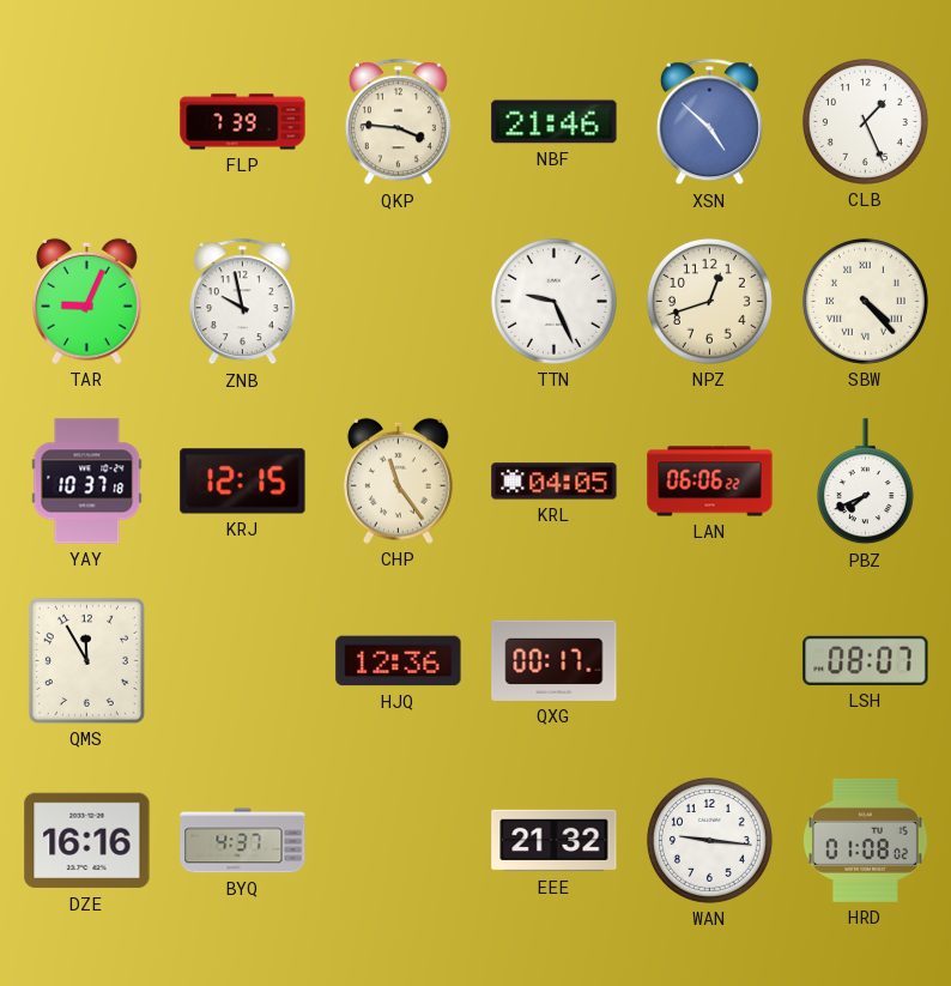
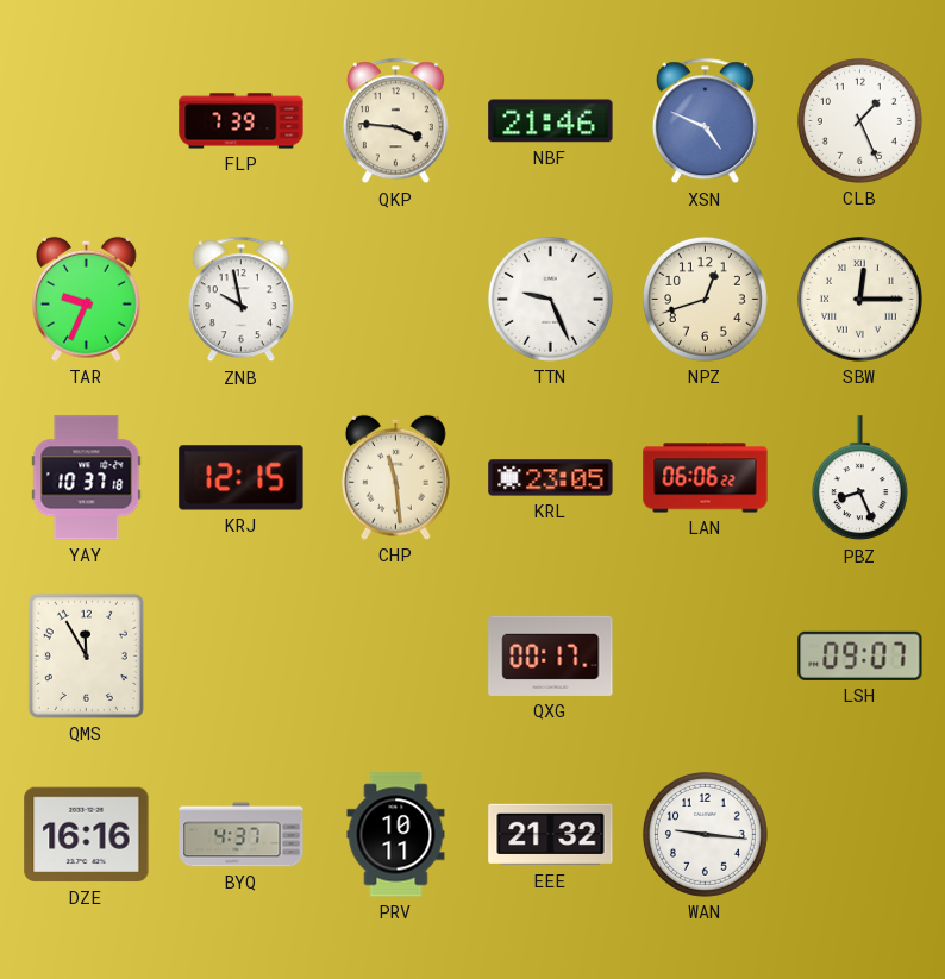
XSN: 4:52 -> 4:49
TAR: 9:04 -> 9:34
SBW: 4:23 -> 12:15
CHP: 11:24 -> 11:29
KRL: 04:05 -> 23:05
PBZ: 7:41 -> 8:26
HJQ: 12:36 -> none
LSH: 08:07 -> 09:07
PRV: none -> 10:11
HRD: 01:08 -> none
